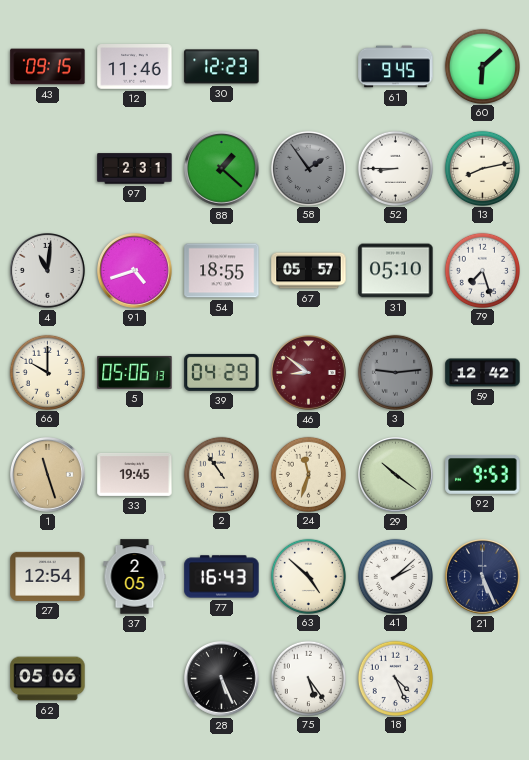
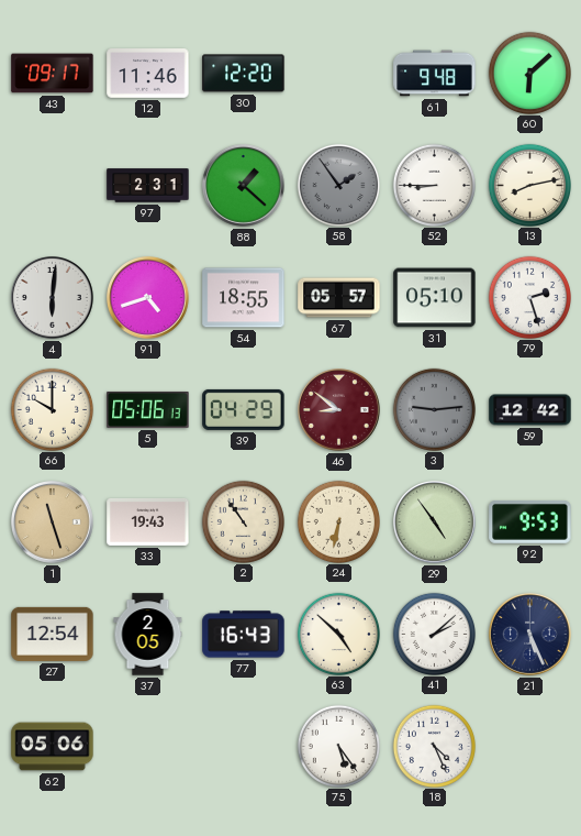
43: 09:15 -> 09:17
30: 12:23 -> 12:20
61: 9:45 -> 9:48
4: 11:01 -> 6:01
79: 7:27 -> 2:27
33: 19:45 -> 19:43
24: 11:33 -> 6:32
29: 10:21 -> 4:54
28: 5:26 -> none
